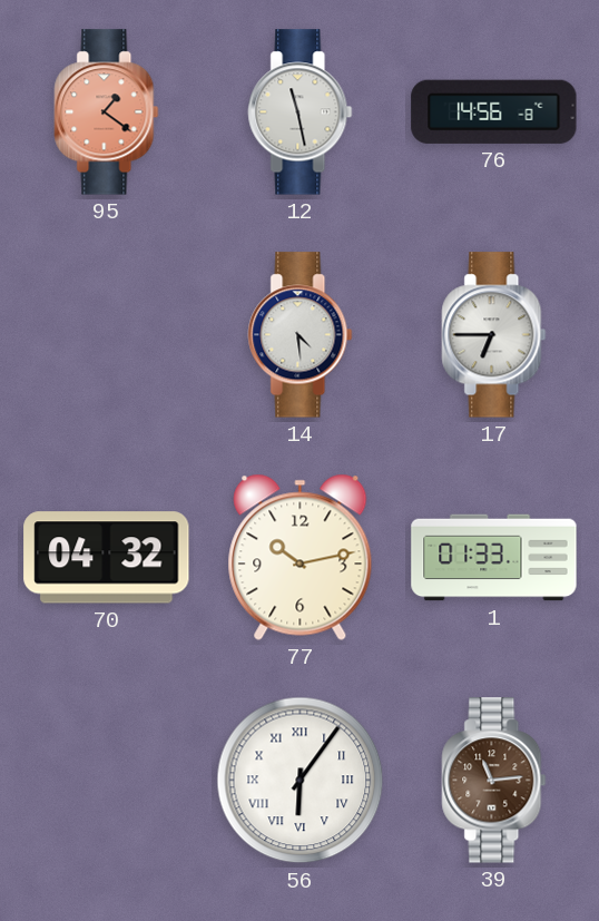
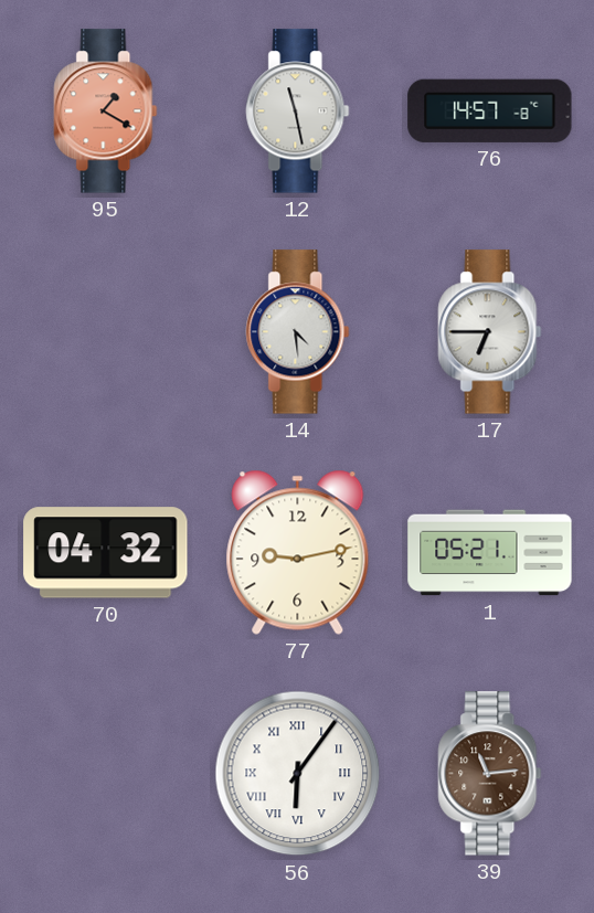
95: 1:21 -> 1:20
76: 14:56 -> 14:57
77: 10:13 -> 9:13
1: 01:33 -> 05:21
